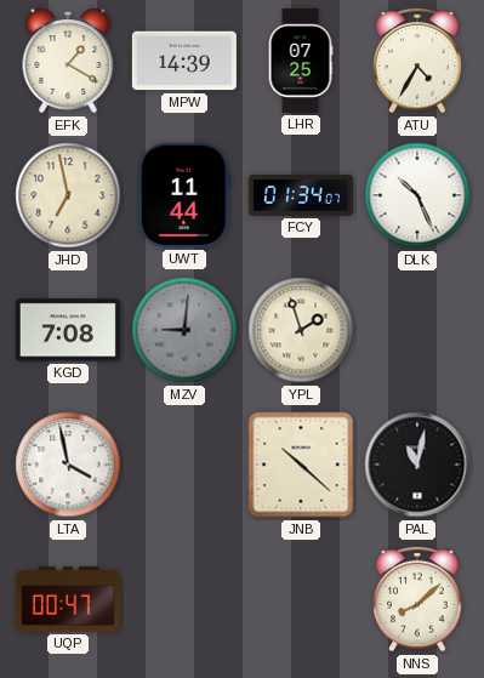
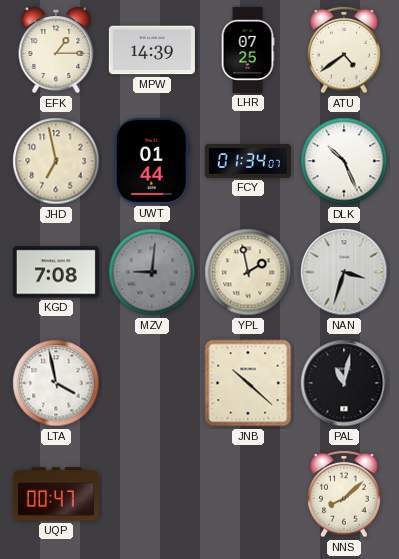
EFK: 1:20 -> 1:15
ATU: 4:35 -> 4:39
UWT: 11:44 -> 01:44
YPL: 1:57 -> 1:58
NAN: none -> 3:33
